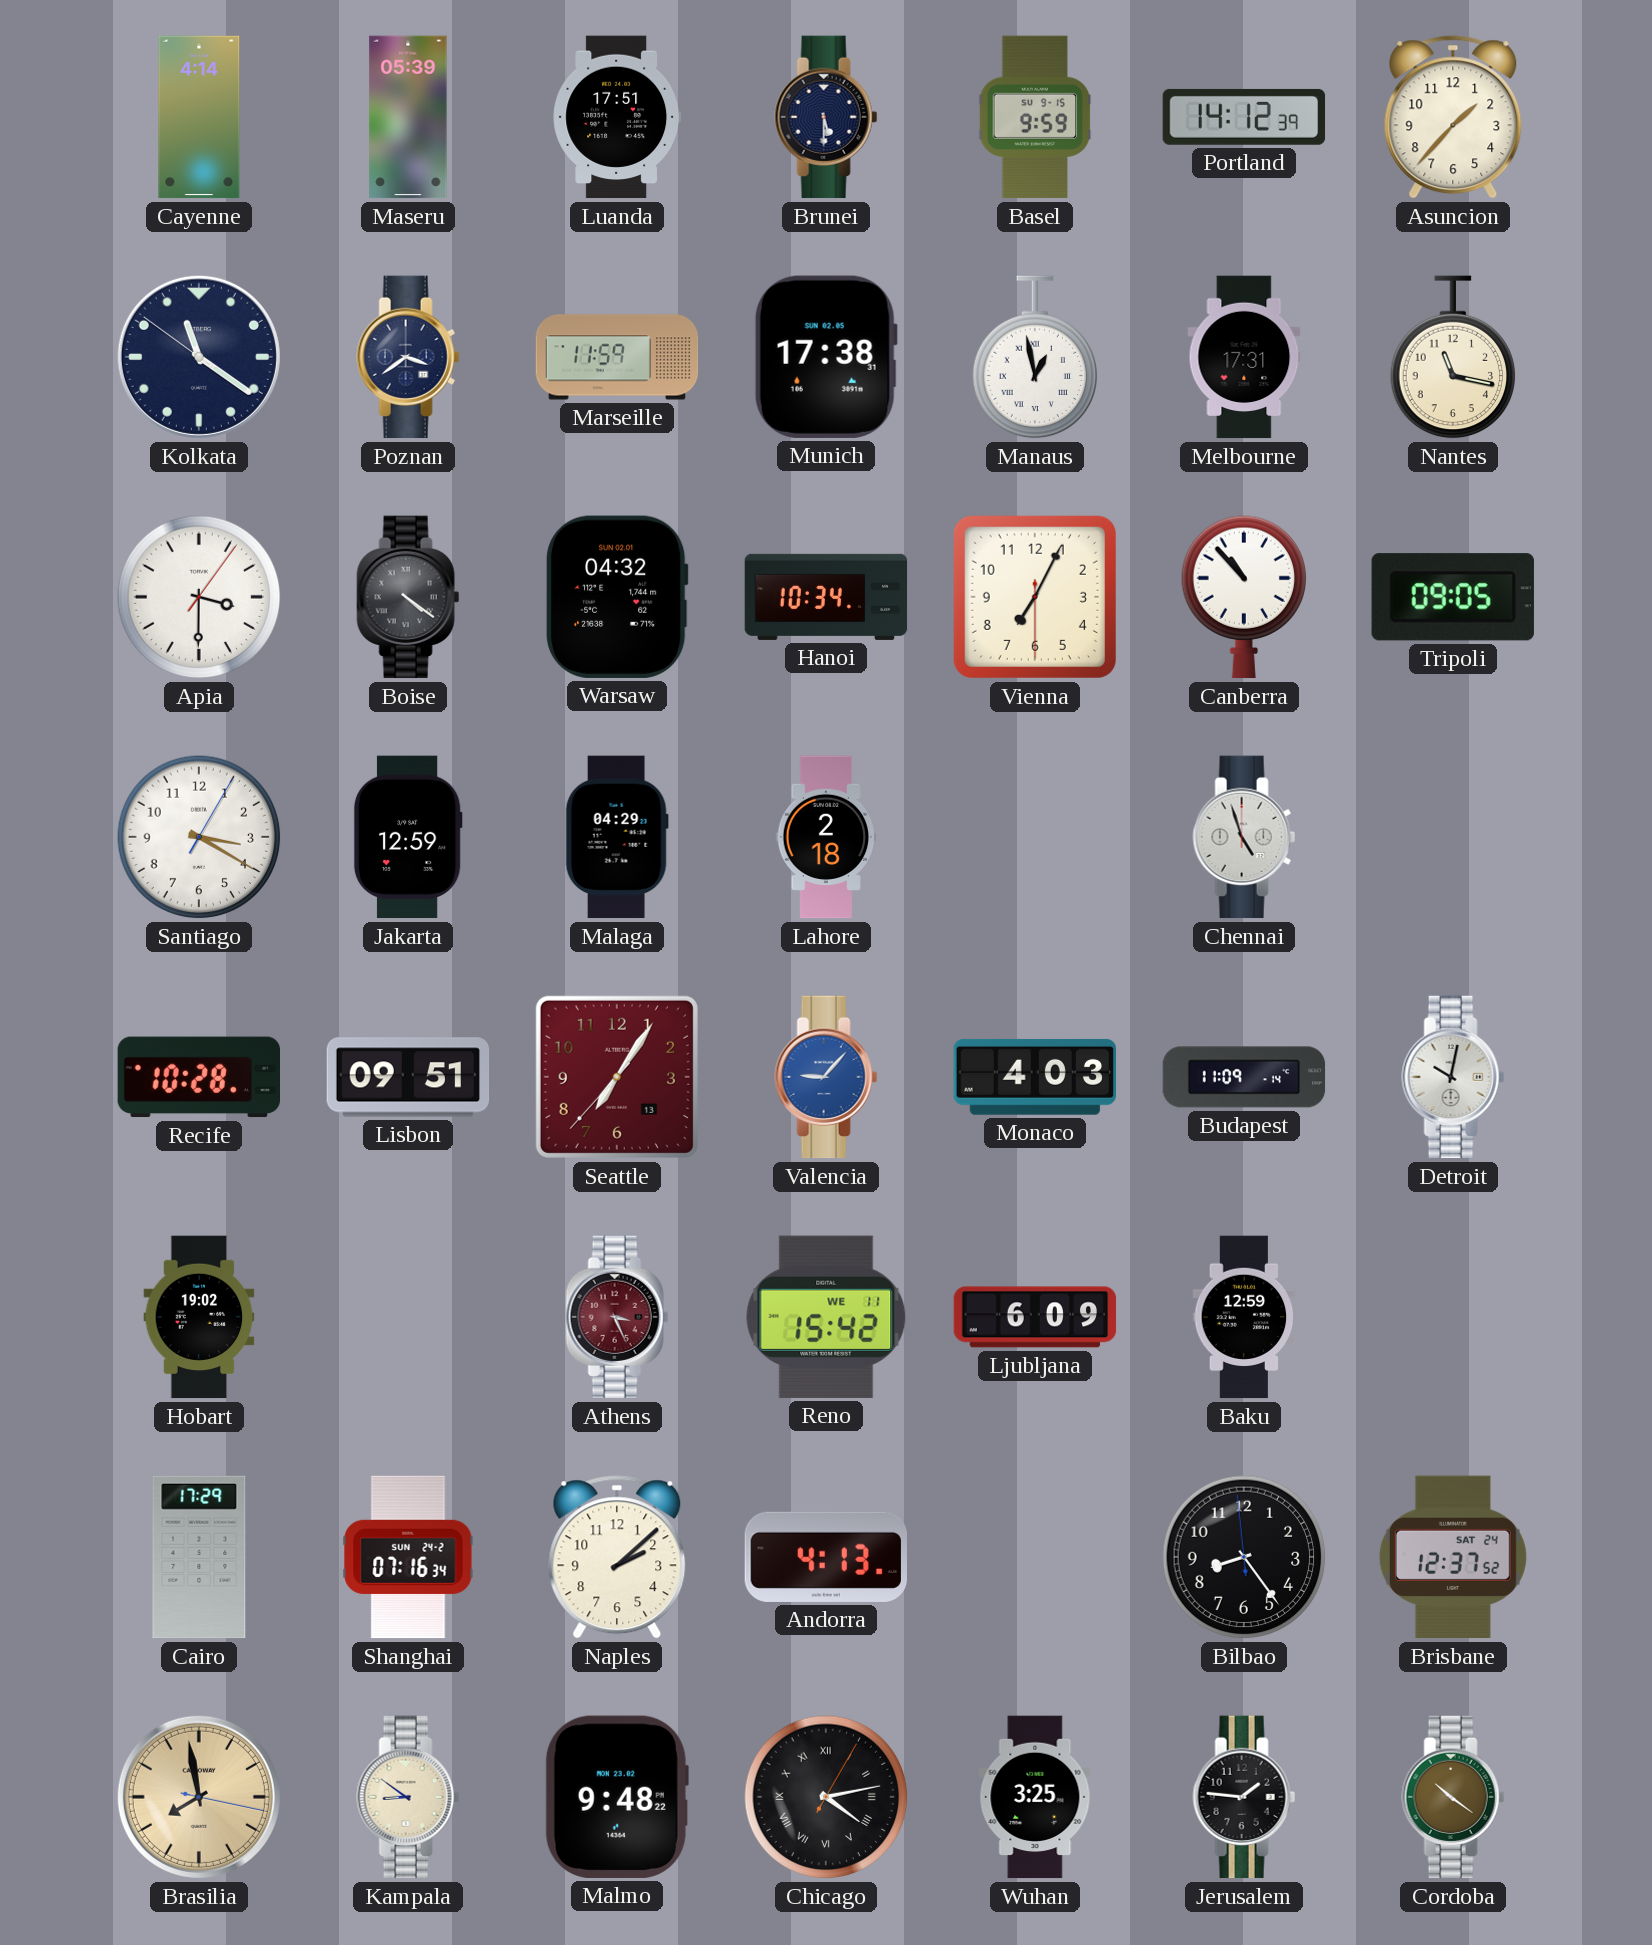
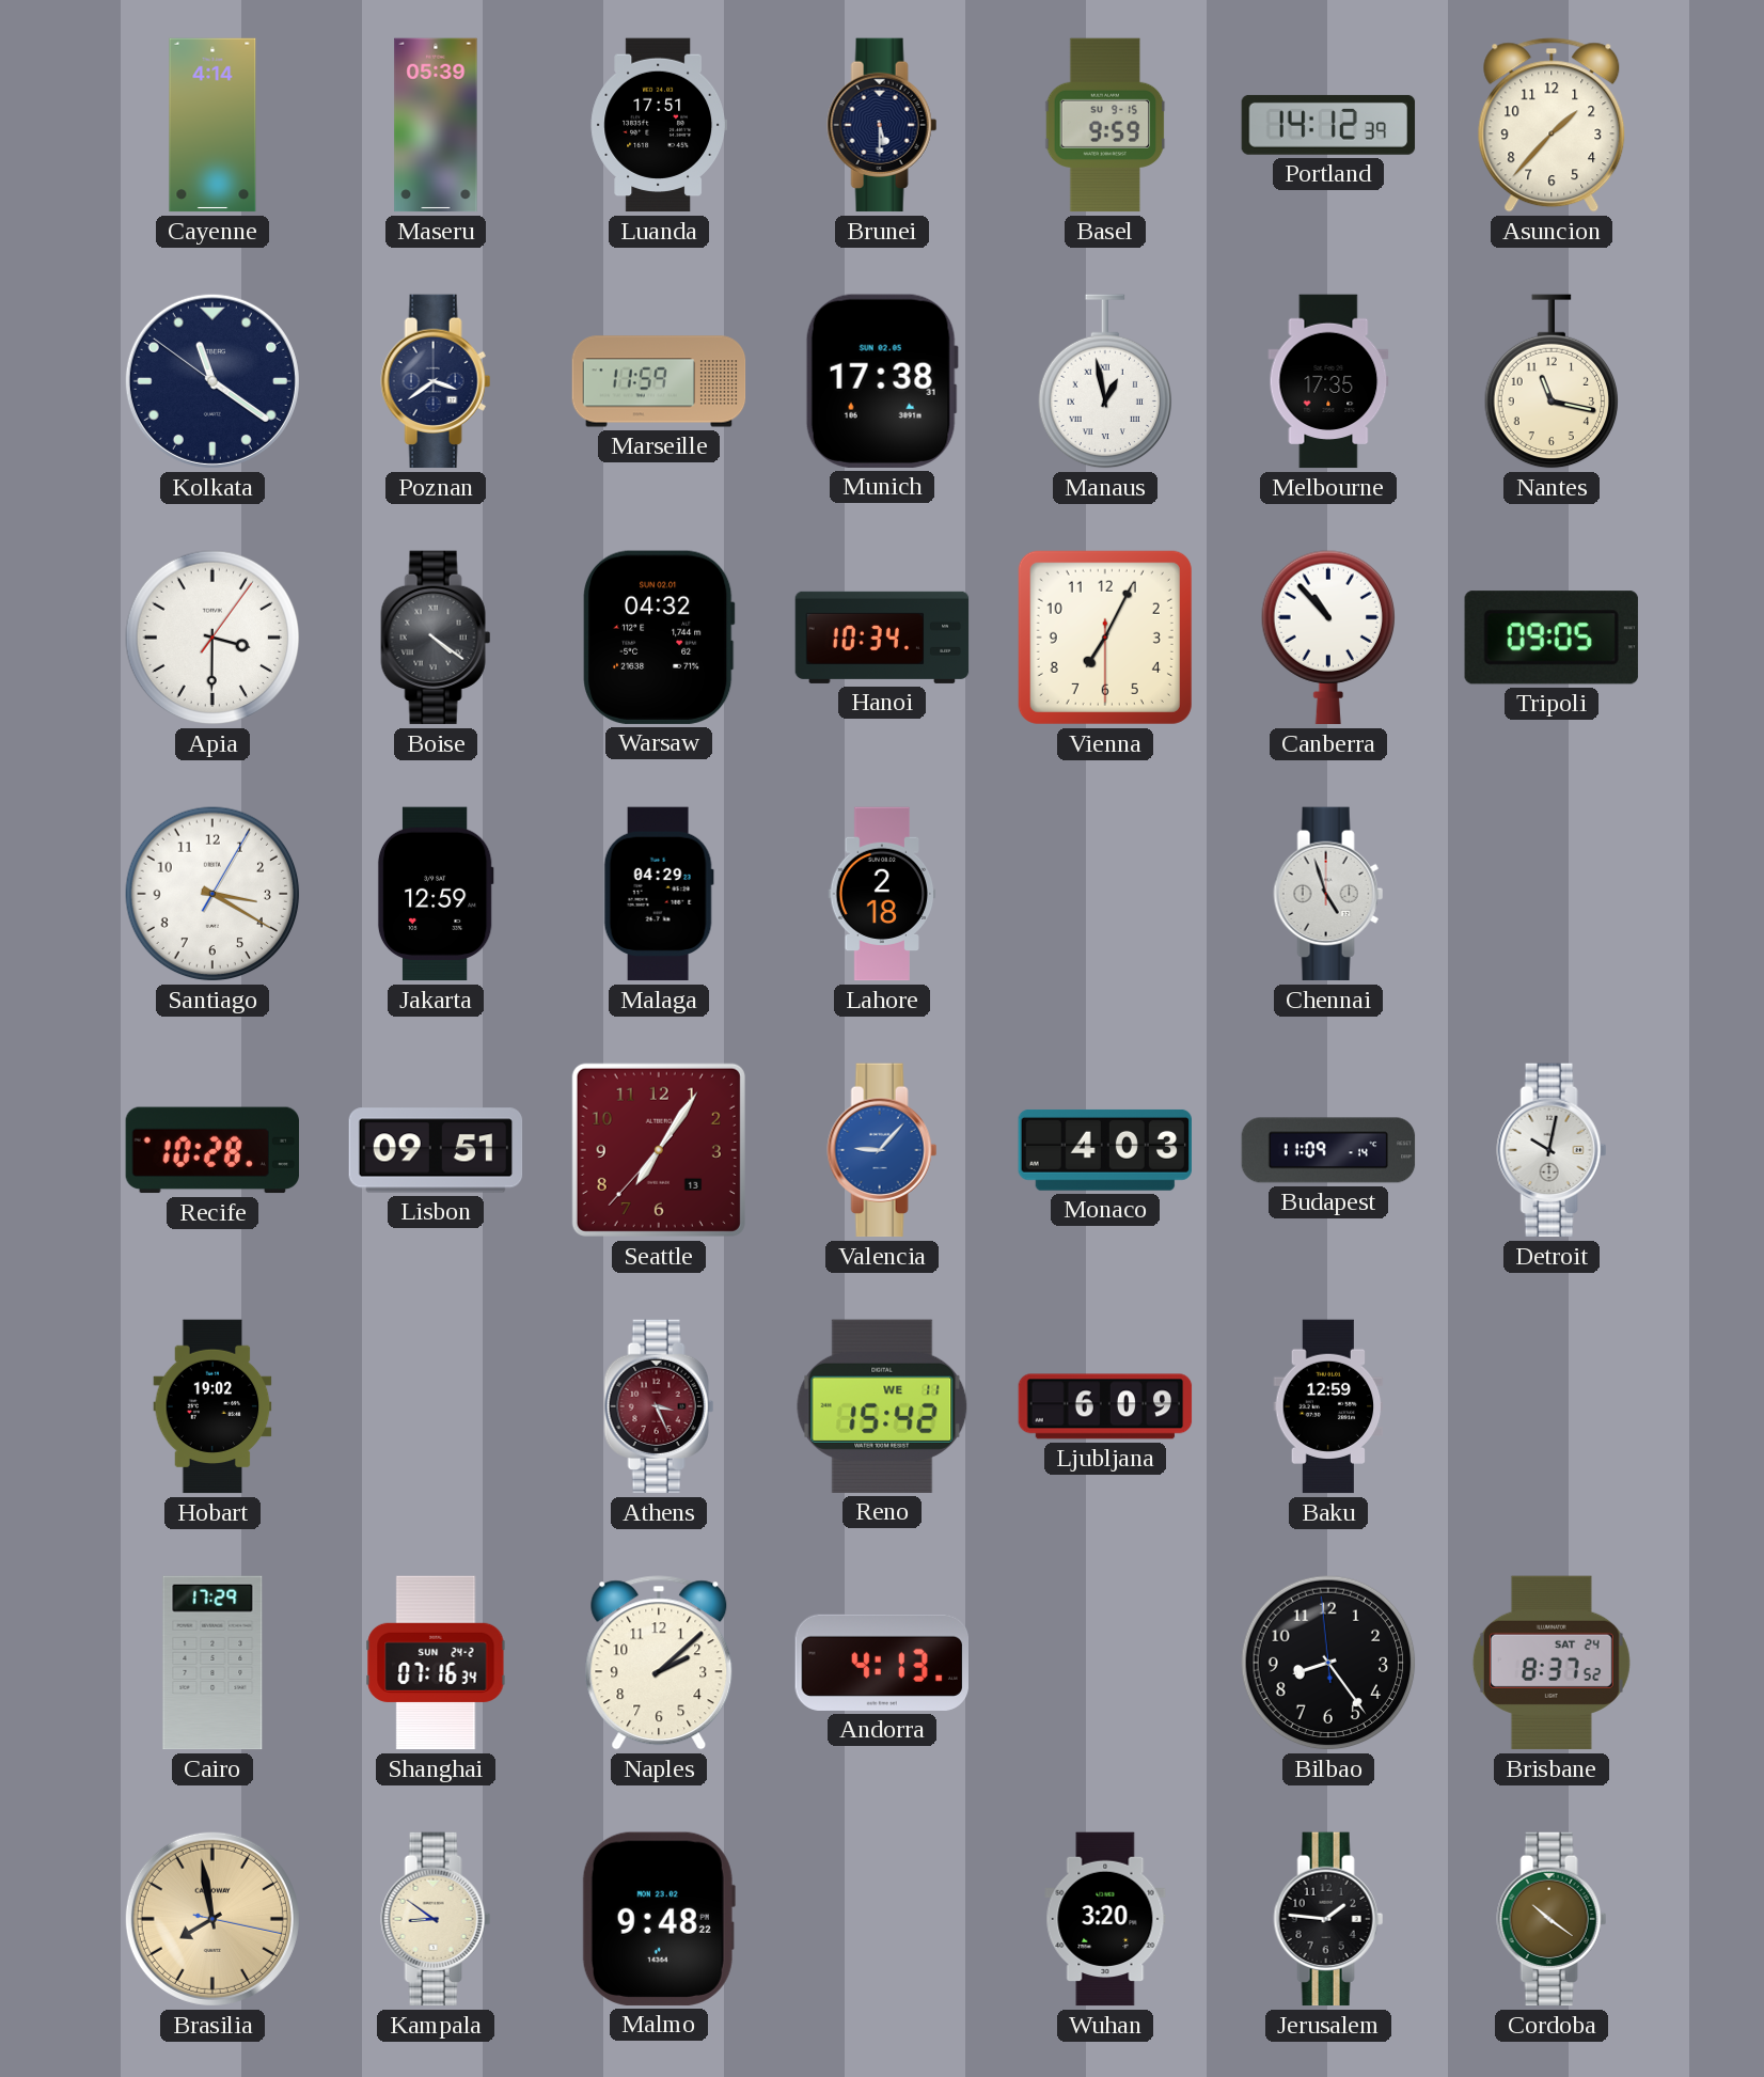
Melbourne: 17:31 -> 17:35
Brisbane: 12:37 -> 8:37
Chicago: 4:13 -> none
Wuhan: 3:25 -> 3:20
